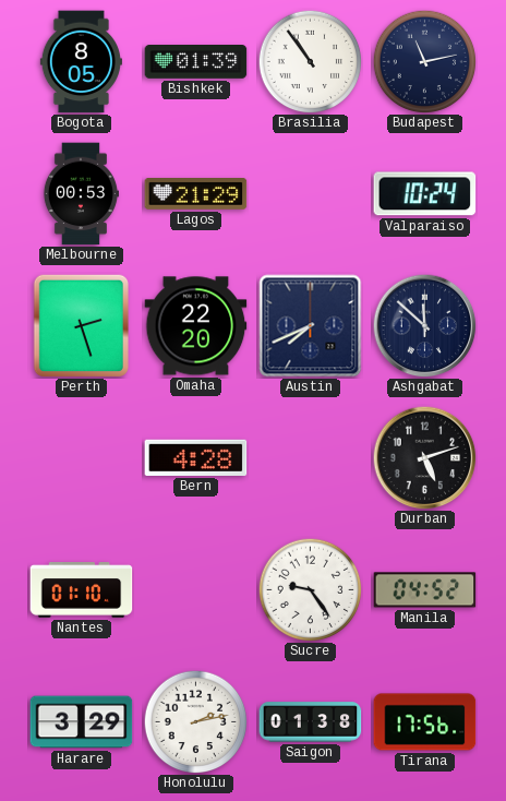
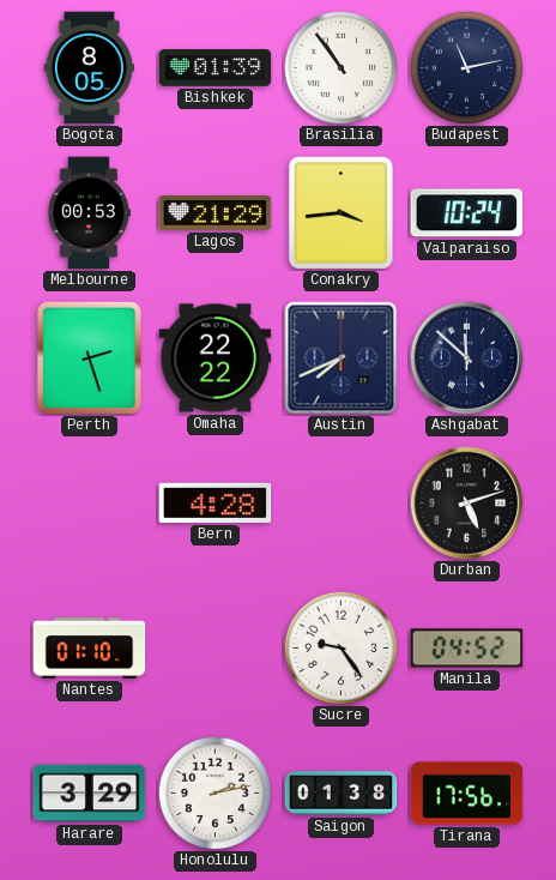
Conakry: none -> 3:44
Omaha: 22:20 -> 22:22
